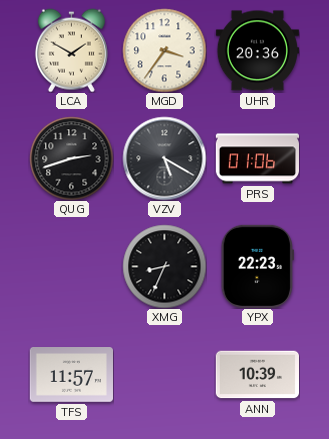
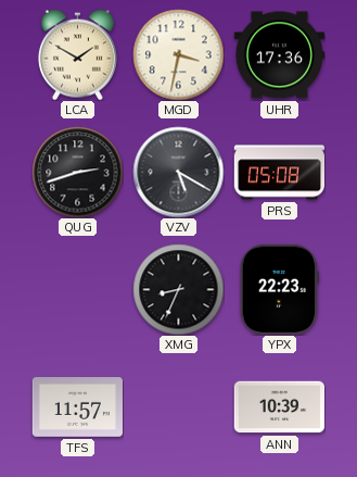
MGD: 3:36 -> 3:32
UHR: 20:36 -> 17:36
PRS: 01:06 -> 05:08
